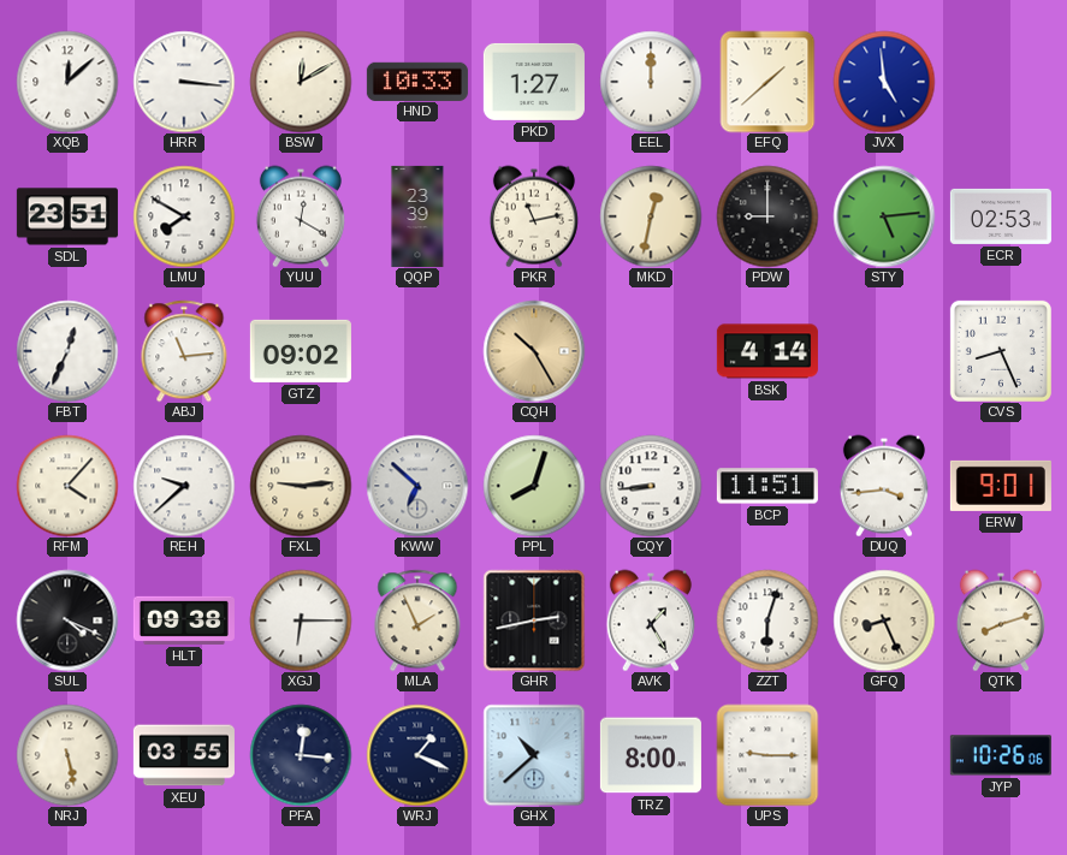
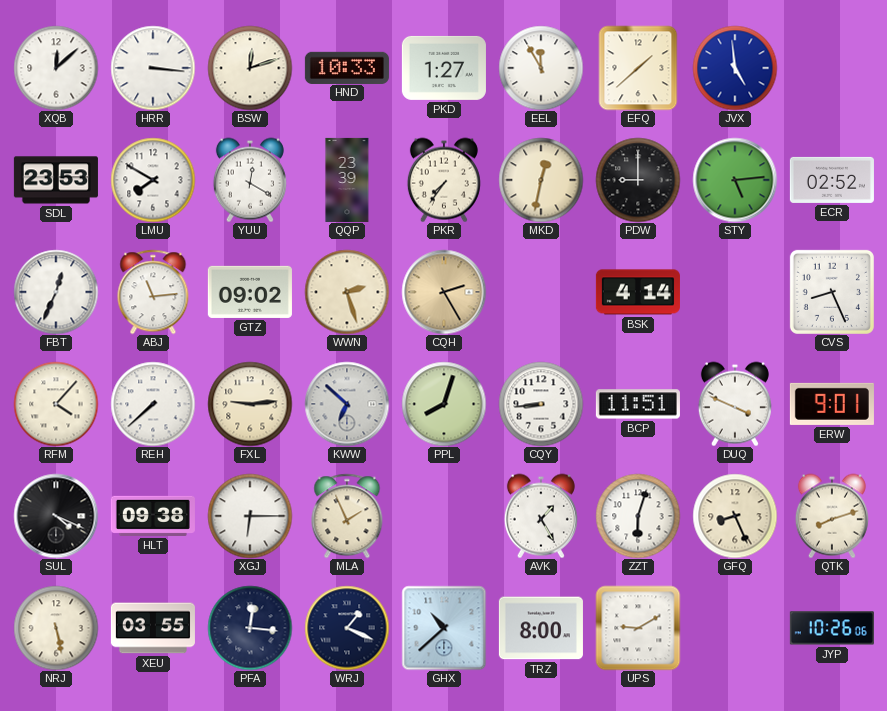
BSW: 12:10 -> 12:12
EEL: 12:00 -> 11:55
SDL: 23:51 -> 23:53
PKR: 11:13 -> 7:36
ECR: 02:53 -> 02:52
WWN: none -> 2:27
CQH: 10:25 -> 2:25
REH: 9:38 -> 7:38
DUQ: 3:44 -> 3:49
GHR: 2:43 -> none
UPS: 9:15 -> 9:10
